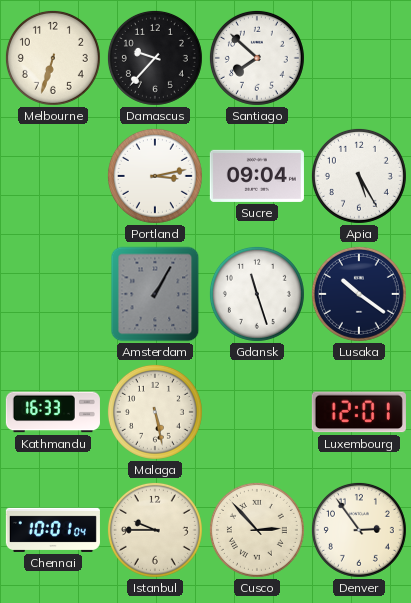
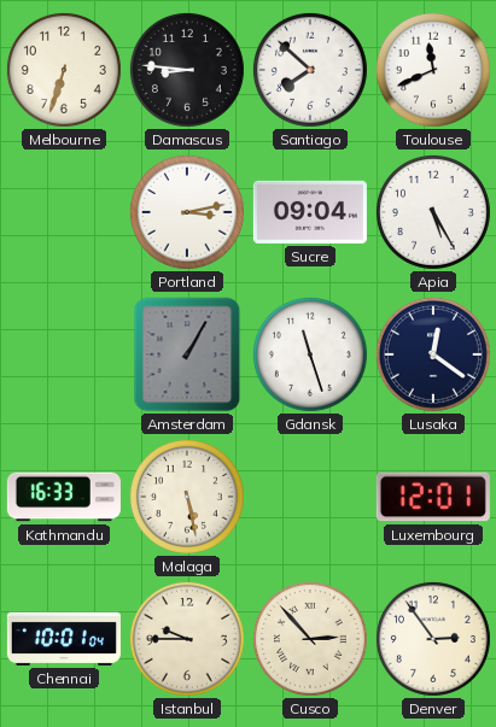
Damascus: 9:37 -> 8:46
Toulouse: none -> 11:41
Lusaka: 10:21 -> 12:21
